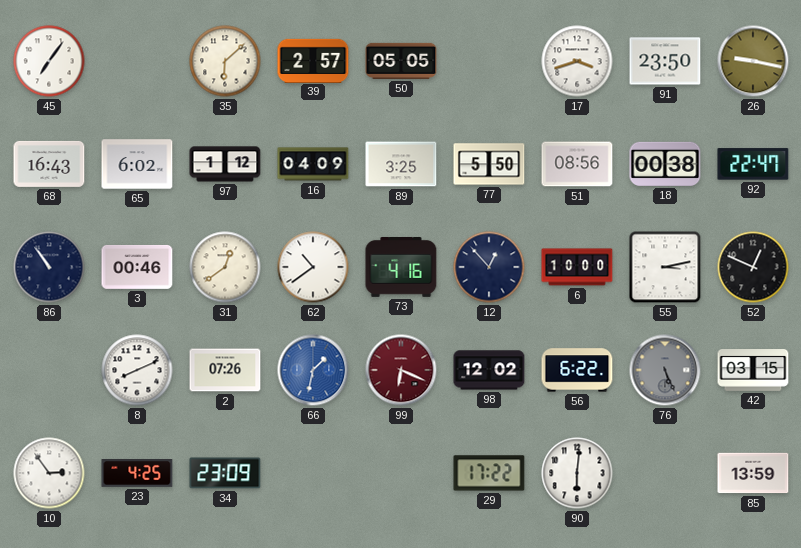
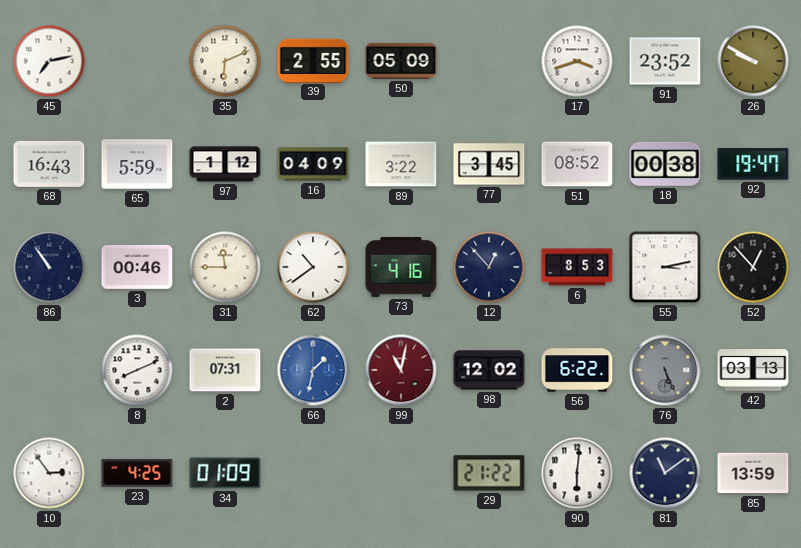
45: 7:06 -> 7:13
35: 6:08 -> 6:11
39: 2:57 -> 2:55
50: 05:05 -> 05:09
91: 23:50 -> 23:52
26: 9:17 -> 9:50
65: 6:02 -> 5:59
89: 3:25 -> 3:22
77: 5:50 -> 3:45
51: 08:56 -> 08:52
92: 22:47 -> 19:47
31: 12:39 -> 11:45
6: 10:00 -> 8:53
52: 12:49 -> 12:53
2: 07:26 -> 07:31
99: 6:19 -> 11:02
42: 03:15 -> 03:13
34: 23:09 -> 01:09
29: 17:22 -> 21:22
81: none -> 11:09
